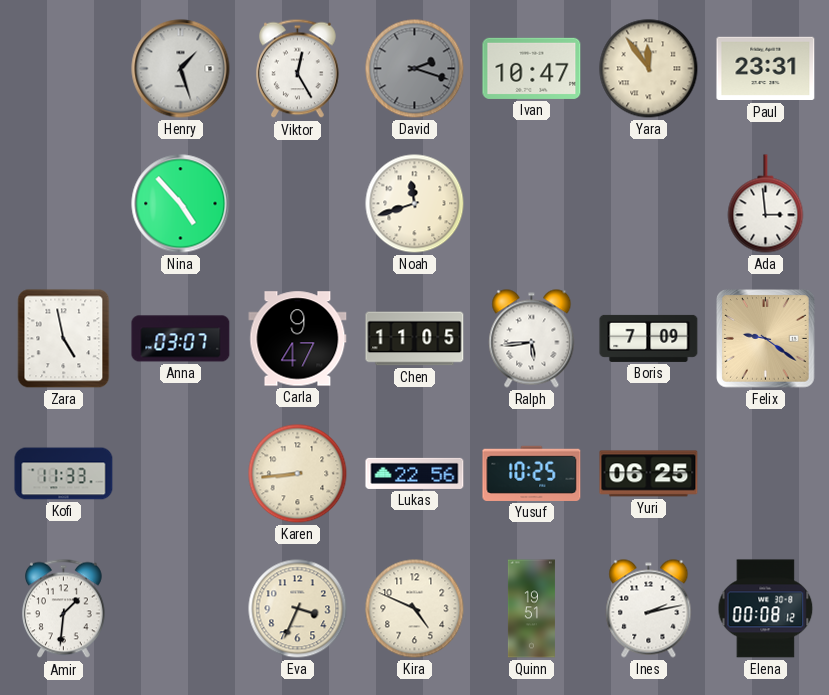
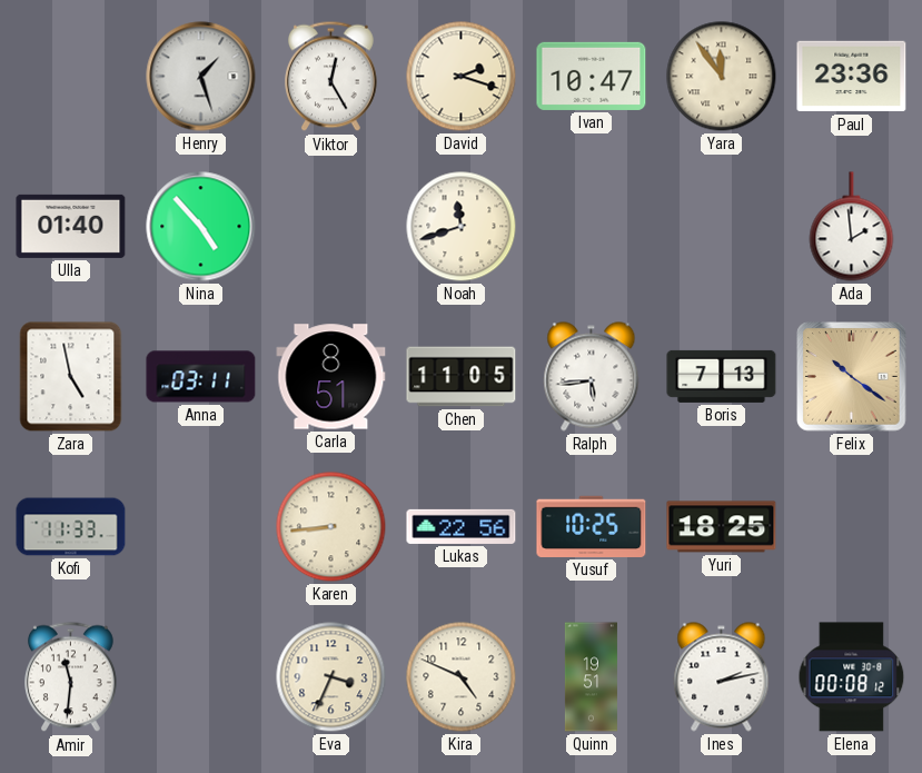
David dial: grey -> cream
Paul: 23:31 -> 23:36
Ulla: none -> 01:40
Ada: 2:59 -> 1:59
Anna: 03:07 -> 03:11
Carla: 9:47 -> 8:51
Boris: 7:09 -> 7:13
Felix: 9:21 -> 10:21
Yuri: 06:25 -> 18:25
Amir: 1:31 -> 11:31
